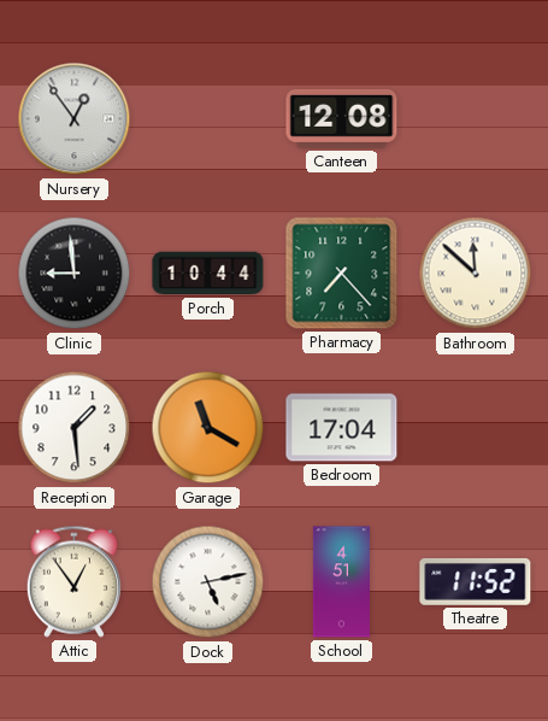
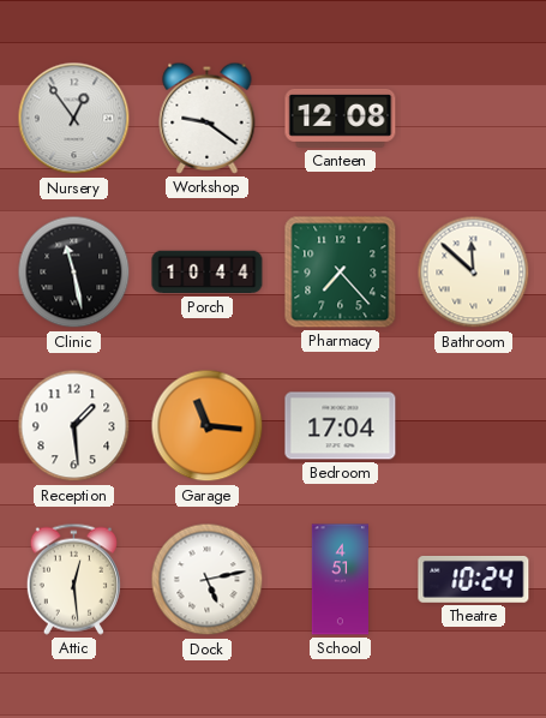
Workshop: none -> 9:21
Clinic: 8:59 -> 11:28
Garage: 11:20 -> 11:16
Attic: 12:54 -> 12:29
Theatre: 11:52 -> 10:24
